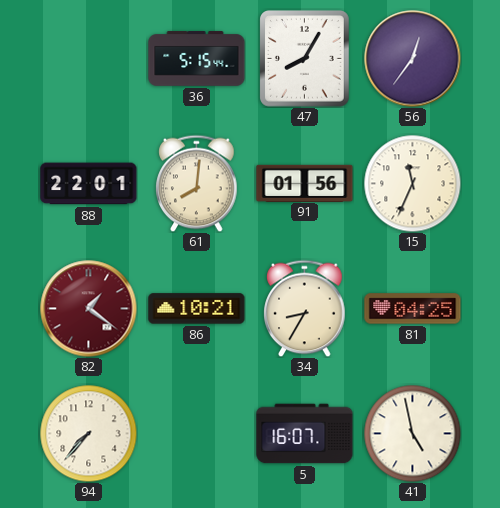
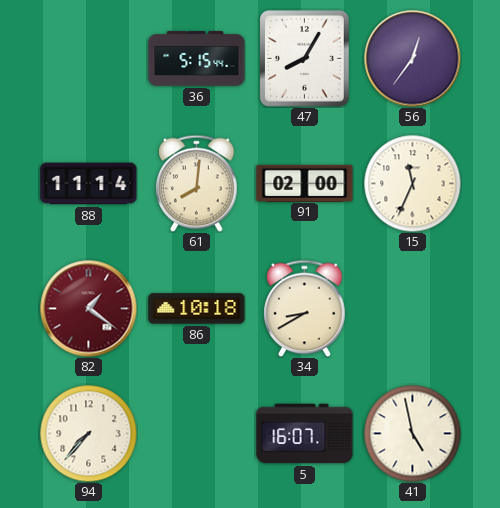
88: 22:01 -> 11:14
91: 01:56 -> 02:00
86: 10:21 -> 10:18
34: 8:35 -> 8:40
81: 04:25 -> none
